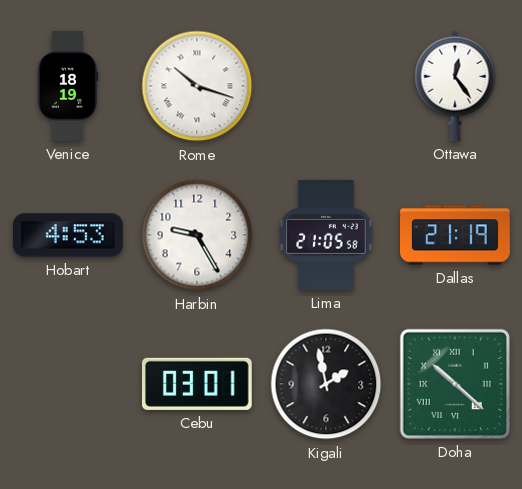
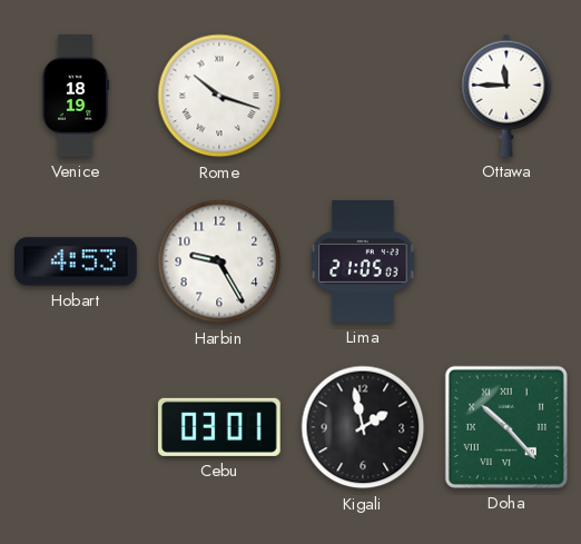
Ottawa: 12:24 -> 11:45
Lima: 21:05:58 -> 21:05:03
Dallas: 21:19 -> none
Doha: 10:22 -> 10:23
